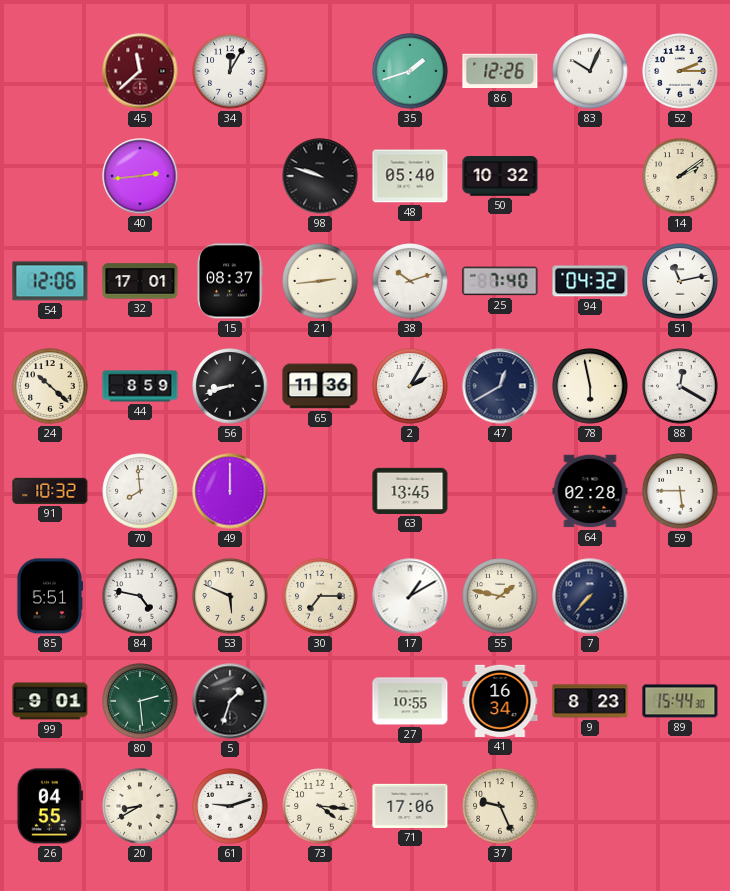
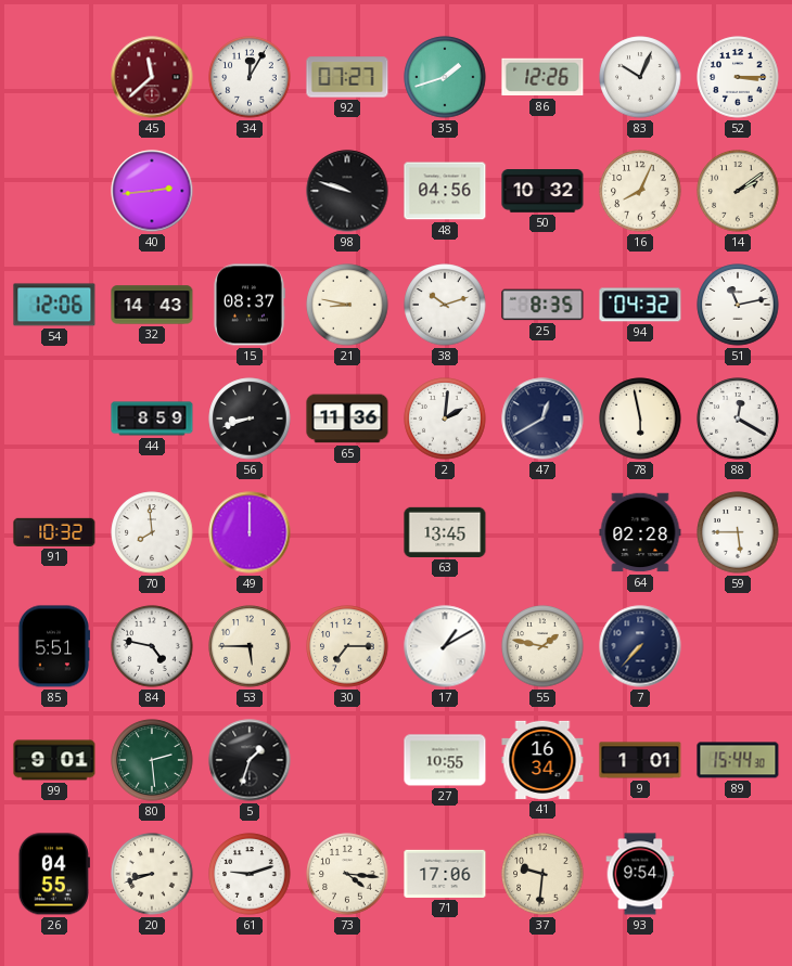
92: none -> 07:27
52: 2:15 -> 3:15
48: 05:40 -> 04:56
16: none -> 8:04
32: 17:01 -> 14:43
21: 2:44 -> 8:47
25: 7:40 -> 8:35
24: 10:22 -> none
2: 2:05 -> 2:01
53: 5:49 -> 5:45
9: 8:23 -> 1:01
20: 8:40 -> 8:42
37: 9:26 -> 9:31
93: none -> 9:54
